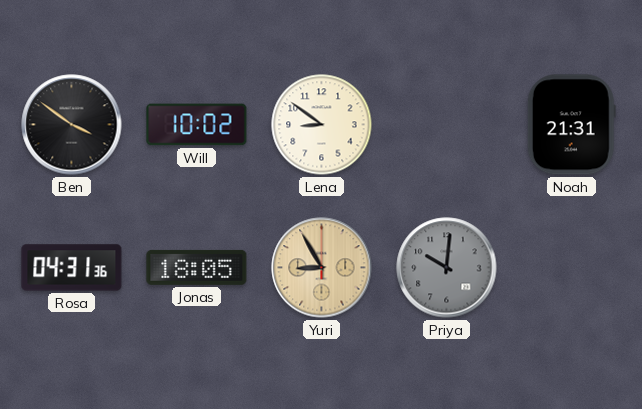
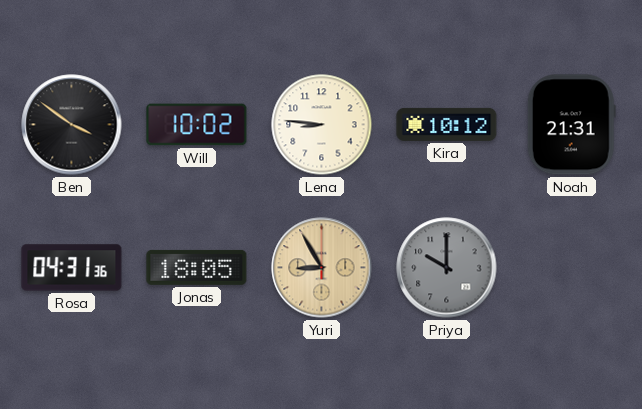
Lena: 8:51 -> 8:46
Kira: none -> 10:12
Priya: 10:01 -> 10:00
